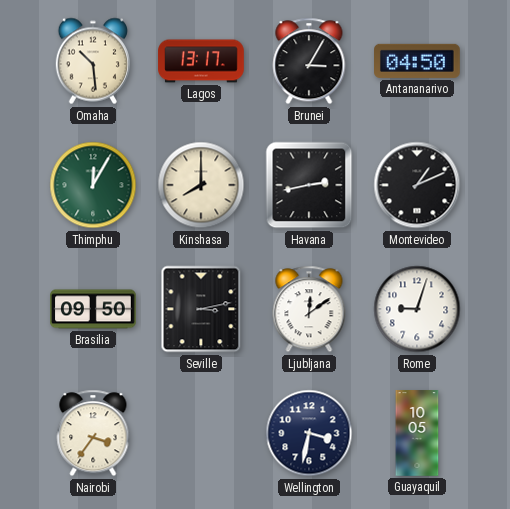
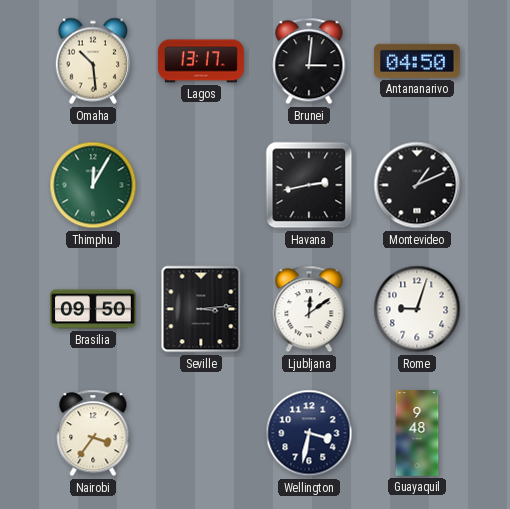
Brunei: 3:05 -> 3:01
Kinshasa: 8:00 -> none
Seville: 3:13 -> 3:14
Guayaquil: 10:05 -> 9:48
